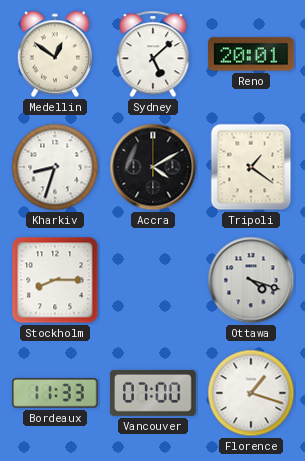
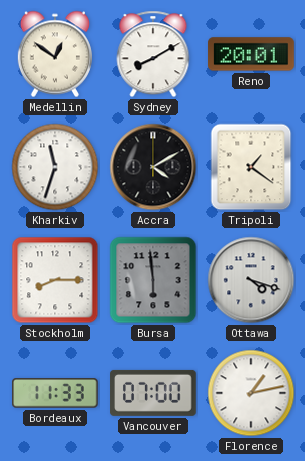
Sydney: 5:08 -> 8:10
Kharkiv: 8:33 -> 11:33
Bursa: none -> 5:59
Florence: 1:18 -> 1:13
